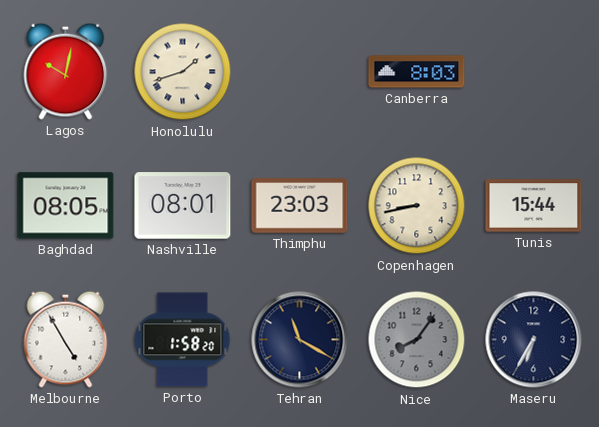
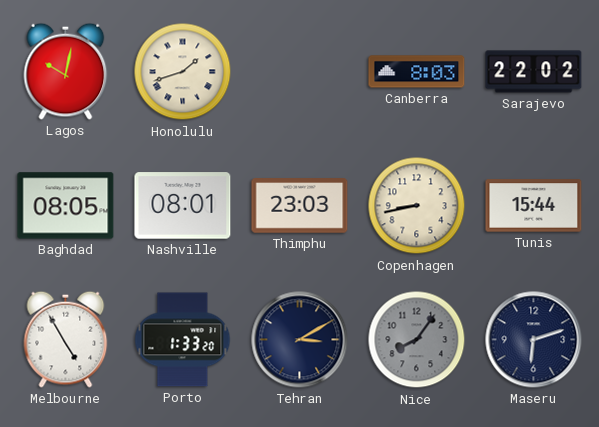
Sarajevo: none -> 22:02
Porto: 1:58 -> 1:33
Tehran: 11:20 -> 3:10
Maseru: 6:35 -> 6:12
